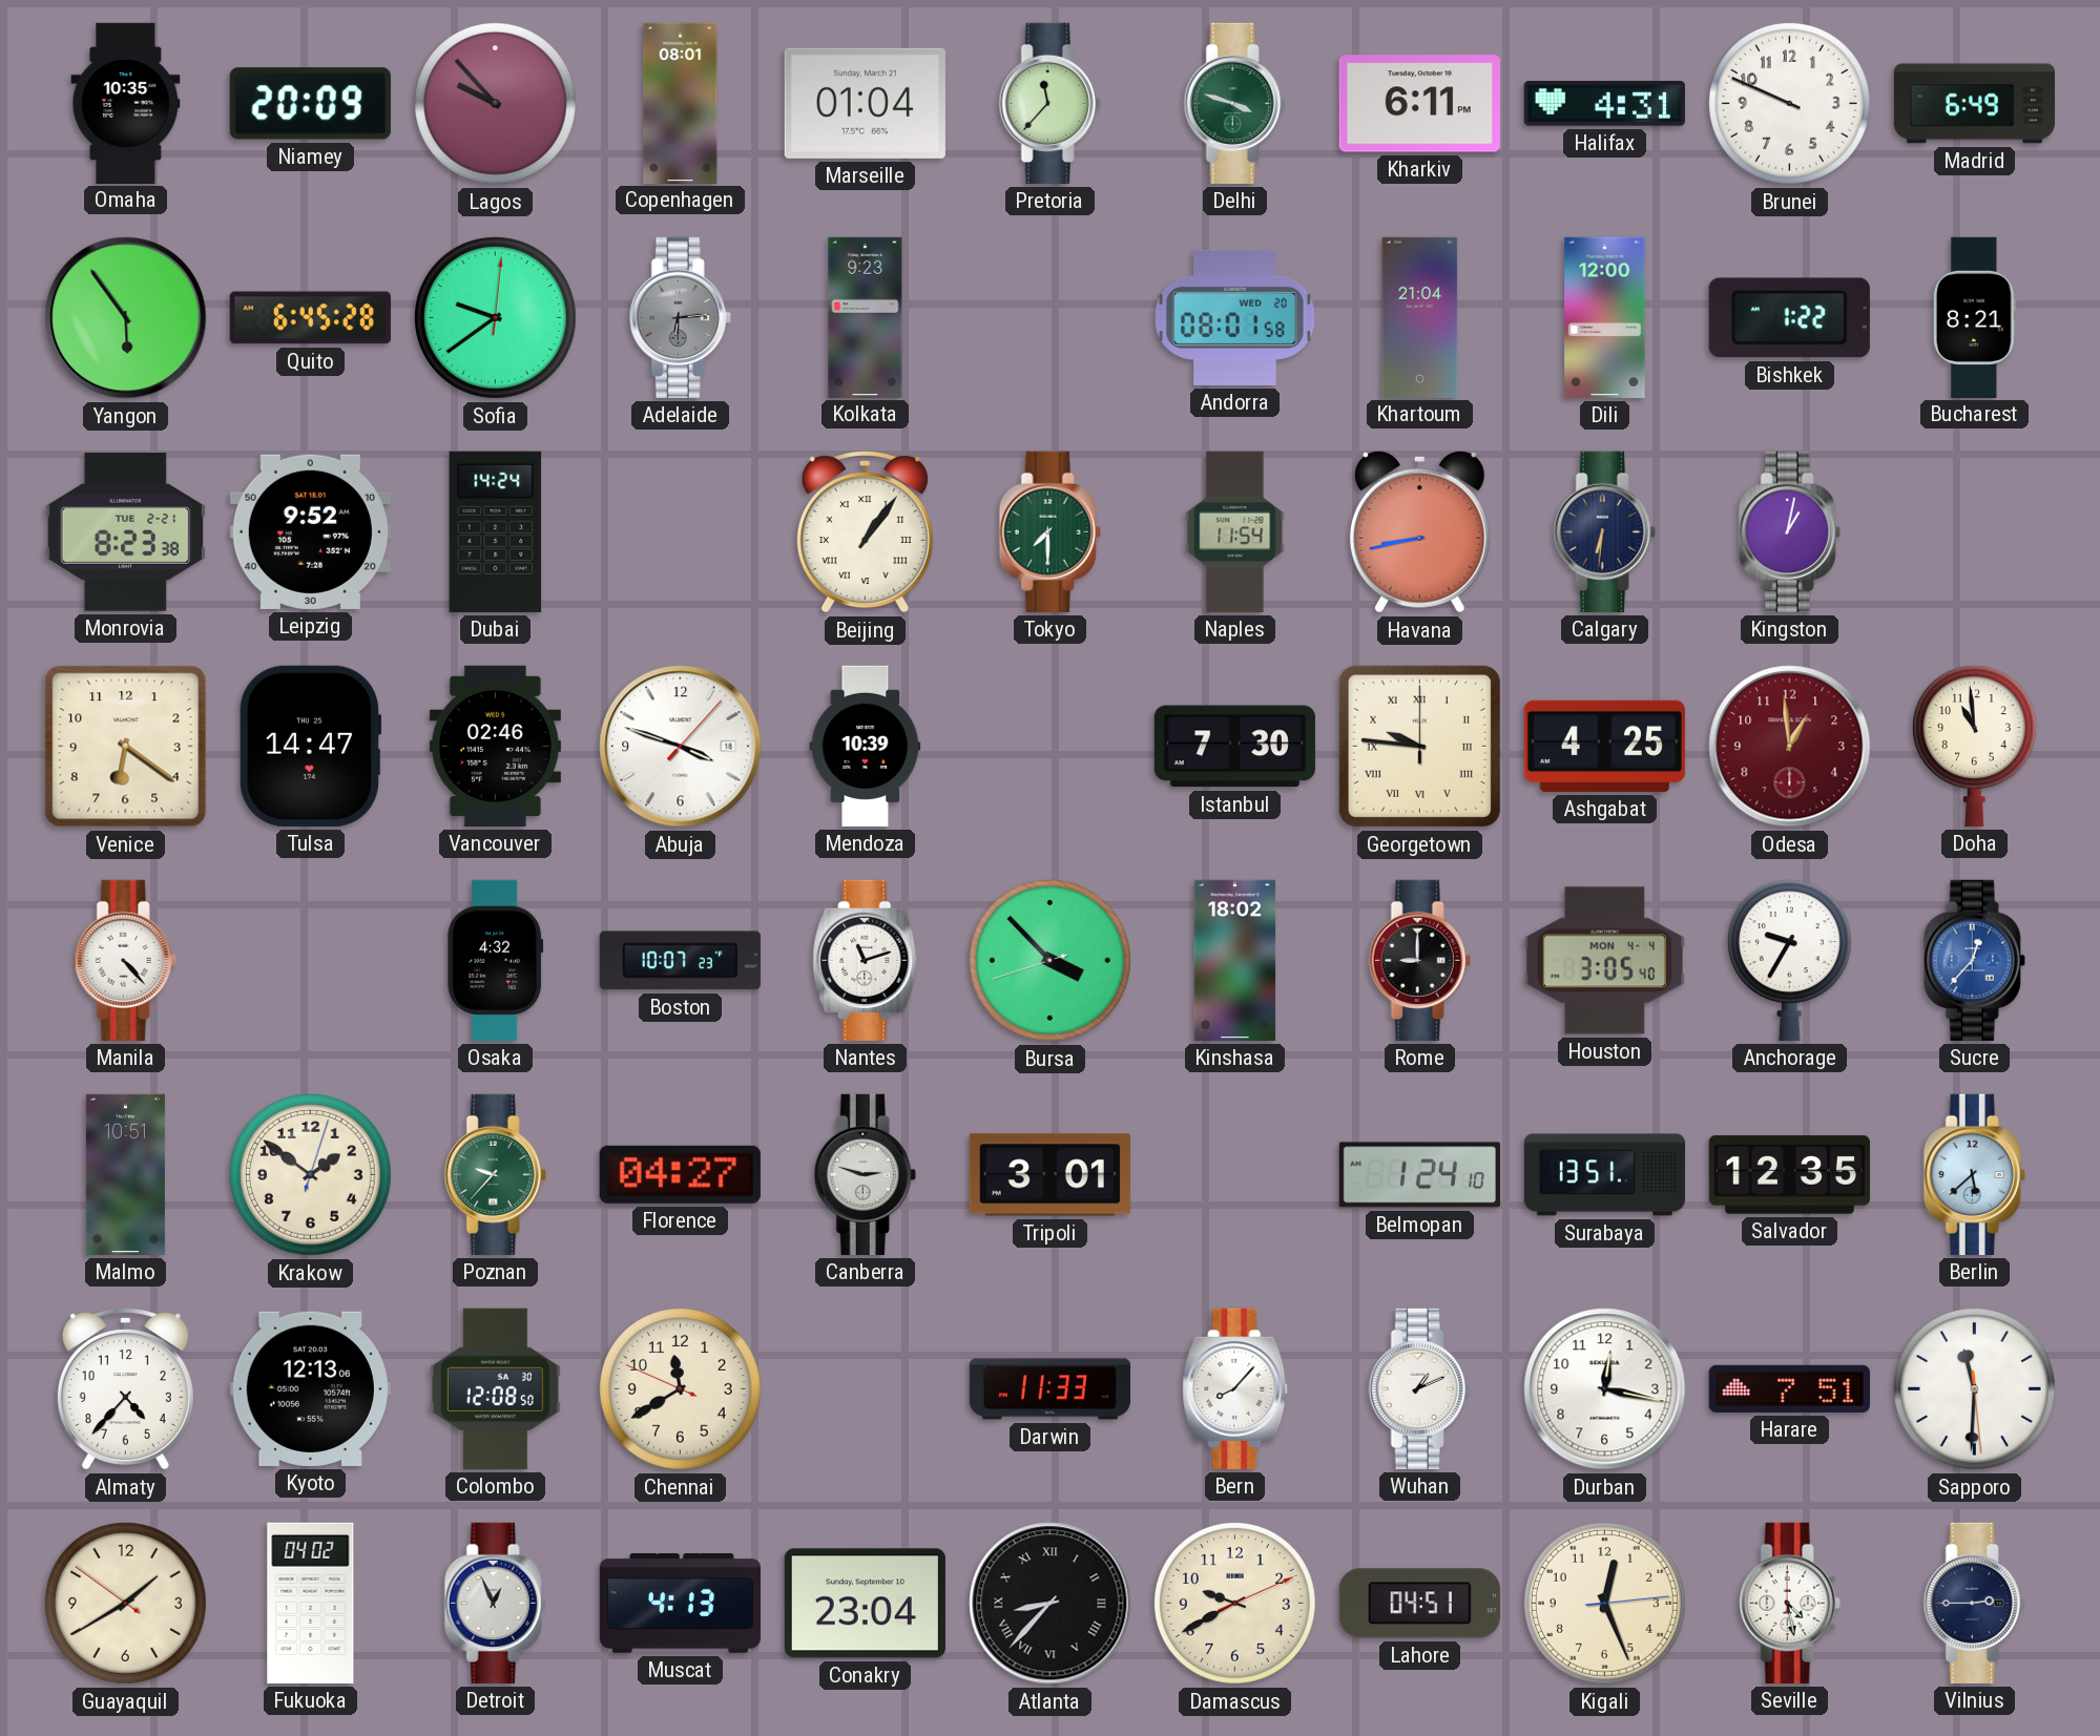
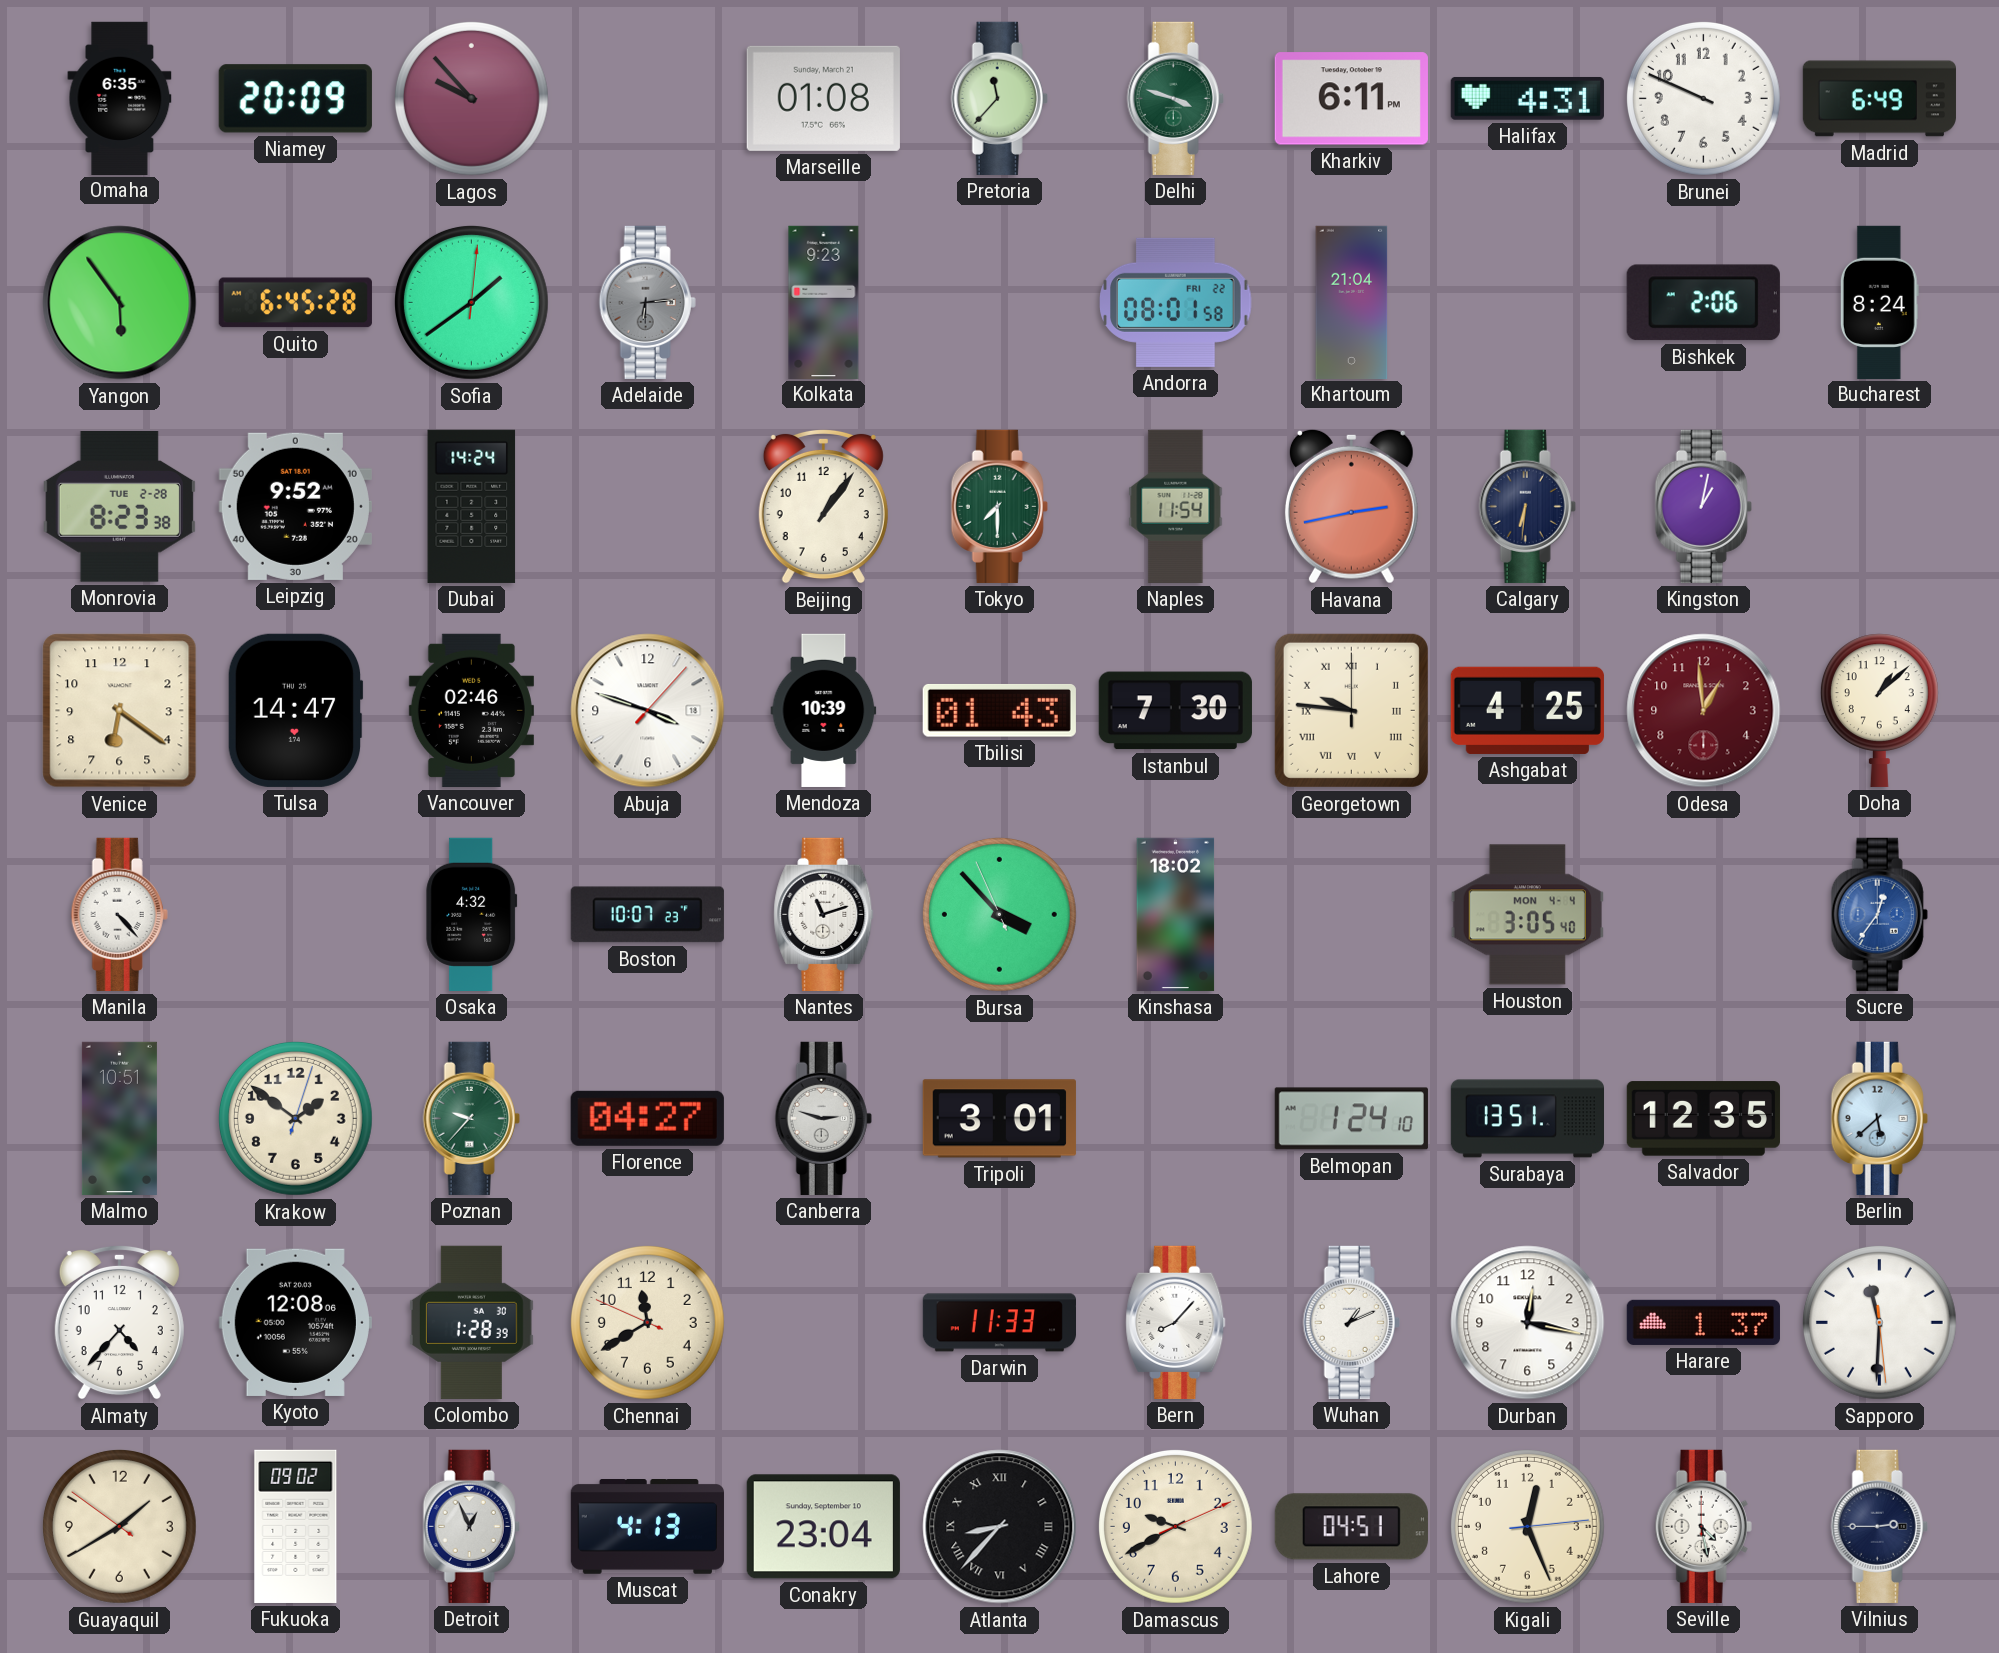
Omaha: 10:35 -> 6:35
Copenhagen: 08:01 -> none
Marseille: 01:04 -> 01:08
Sofia: 9:39 -> 1:39
Andorra date: WED 20 -> FRI 22
Dili: 12:00 -> none
Bishkek: 1:22 -> 2:06
Bucharest: 8:21 -> 8:24
Monrovia date: TUE 2-21 -> TUE 2-28
Beijing numerals: Roman -> Arabic
Havana: 8:43 -> 2:43
Tbilisi: none -> 01:43
Doha: 10:59 -> 1:08
Bursa: 3:52:42 -> 3:52:56
Rome: 9:00 -> none
Anchorage: 9:35 -> none
Sucre: 12:37 -> 12:36
Kyoto: 12:13 -> 12:08
Colombo: 12:08 -> 1:28
Harare: 7:51 -> 1:37
Fukuoka: 04:02 -> 09:02
